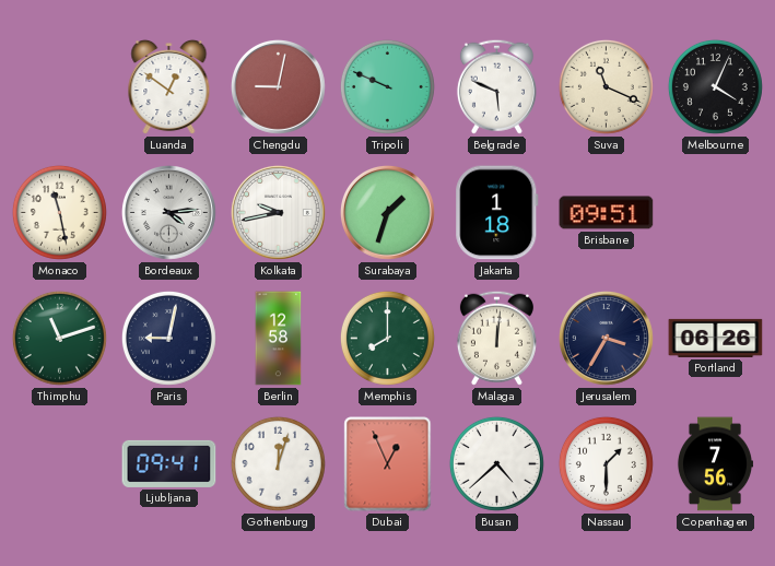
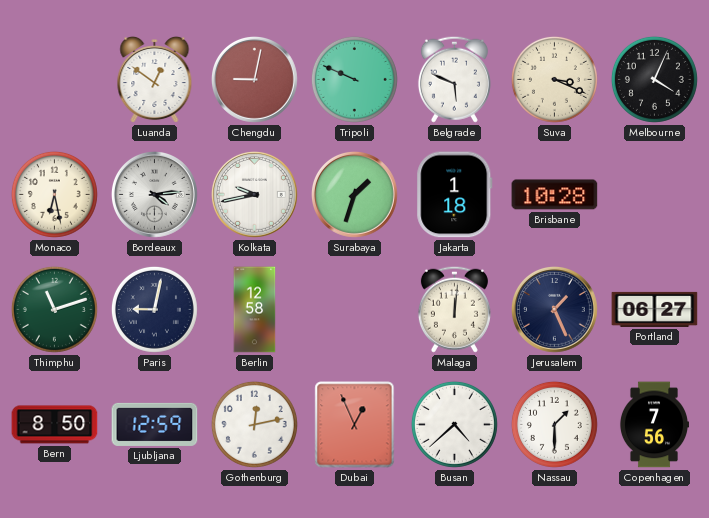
Suva: 11:19 -> 3:19
Monaco: 11:28 -> 6:28
Brisbane: 09:51 -> 10:28
Memphis: 8:00 -> none
Jerusalem: 3:35 -> 1:26
Portland: 06:26 -> 06:27
Bern: none -> 8:50
Ljubljana: 09:41 -> 12:59
Gothenburg: 12:03 -> 12:13
